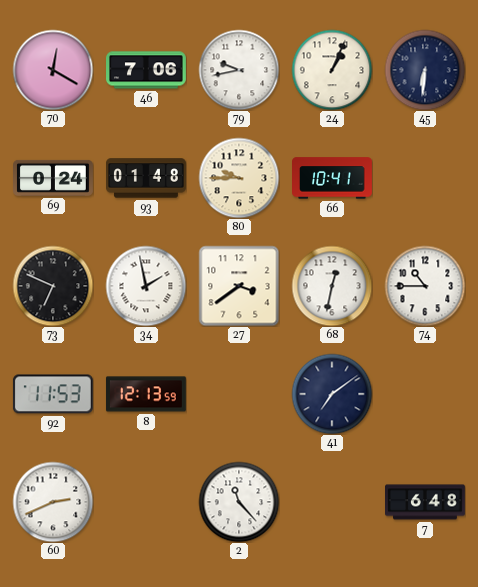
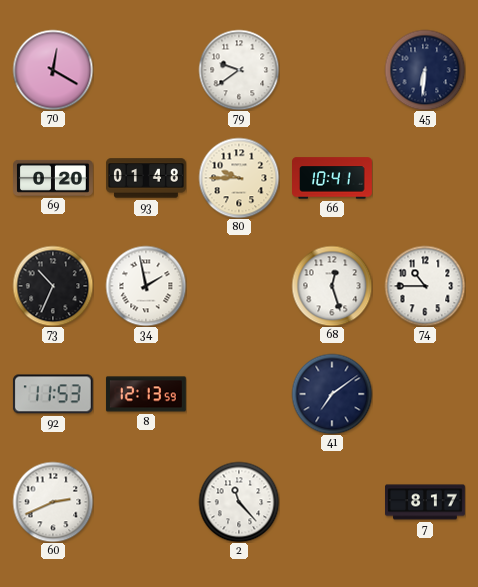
46: 7:06 -> none
79: 9:43 -> 9:39
24: 1:04 -> none
69: 0:24 -> 0:20
73: 6:49 -> 10:34
27: 3:39 -> none
68: 12:32 -> 12:27
7: 6:48 -> 8:17
